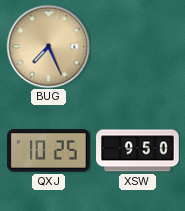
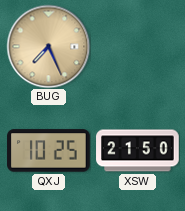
XSW: 9:50 -> 21:50
